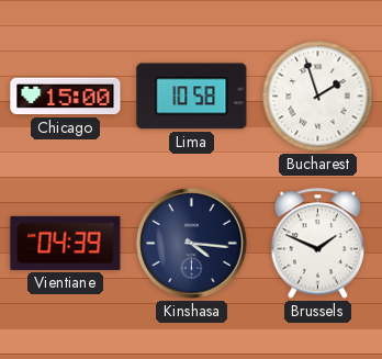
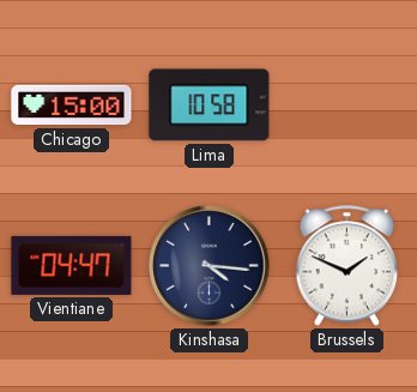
Bucharest: 1:57 -> none
Vientiane: 04:39 -> 04:47
